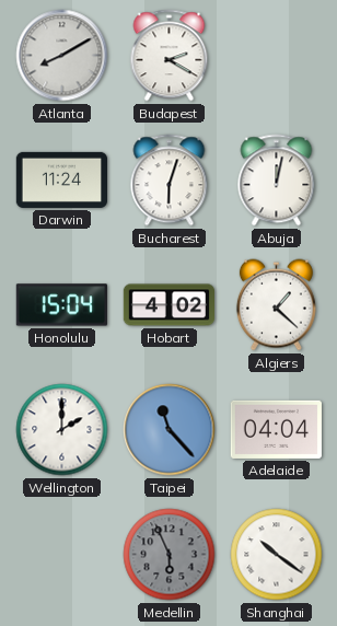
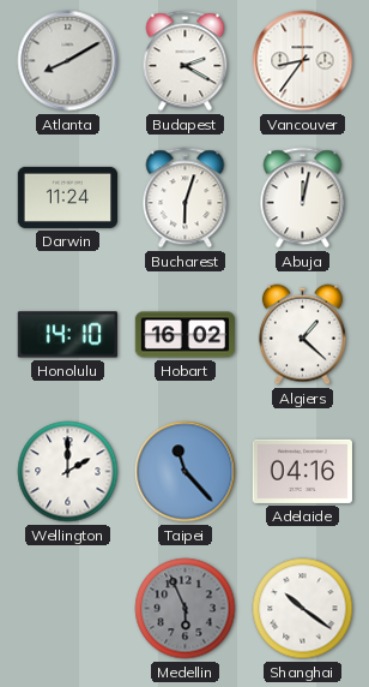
Vancouver: none -> 8:36
Honolulu: 15:04 -> 14:10
Hobart: 4:02 -> 16:02
Adelaide: 04:04 -> 04:16
